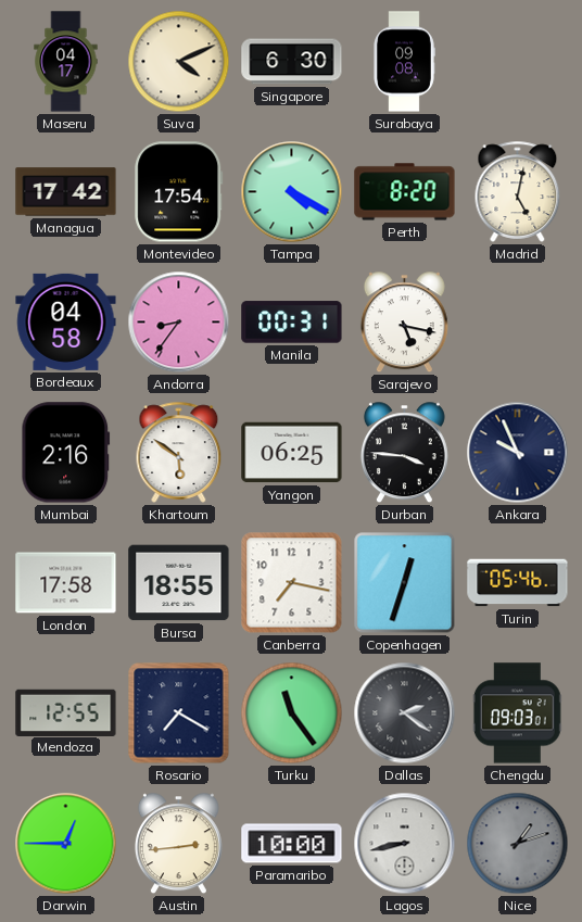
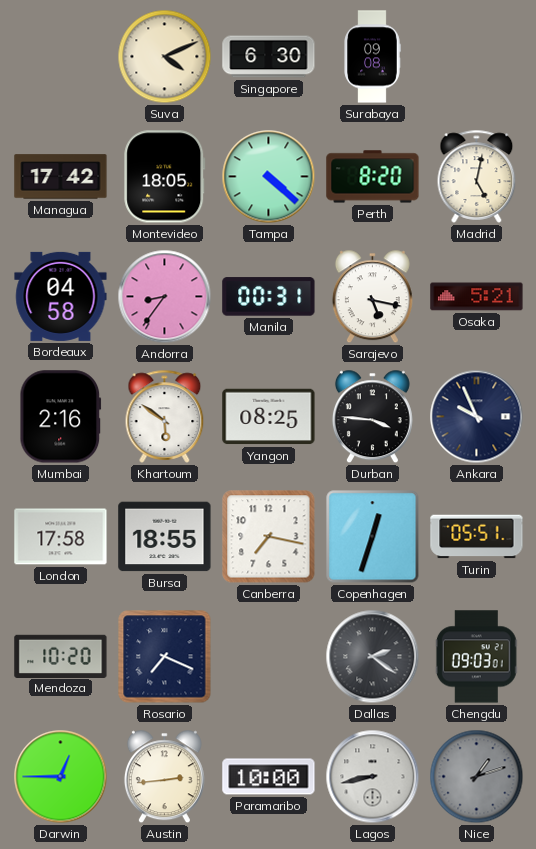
Maseru: 04:17 -> none
Montevideo: 17:54 -> 18:05
Tampa: 4:20 -> 4:22
Osaka: none -> 5:21
Yangon: 06:25 -> 08:25
Turin: 05:46 -> 05:51
Mendoza: 12:55 -> 10:20
Rosario: 7:20 -> 7:19
Turku: 11:24 -> none
